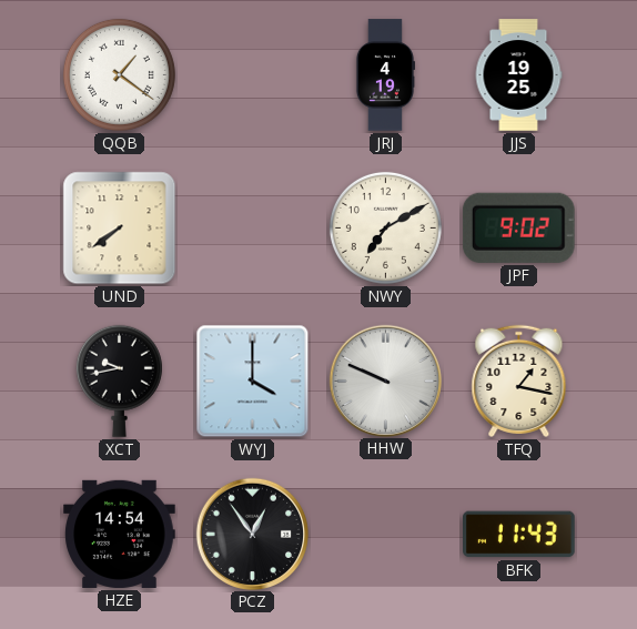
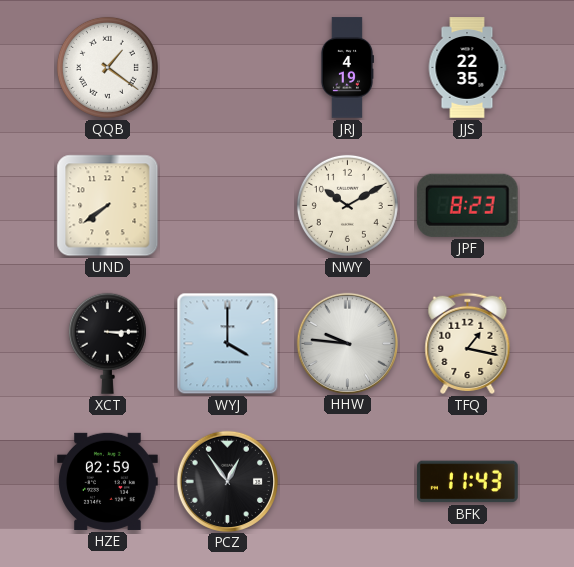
JJS: 19:25 -> 22:35
NWY: 7:10 -> 10:10
JPF: 9:02 -> 8:23
XCT: 9:43 -> 3:15
HHW: 9:49 -> 9:46
HZE: 14:54 -> 02:59
